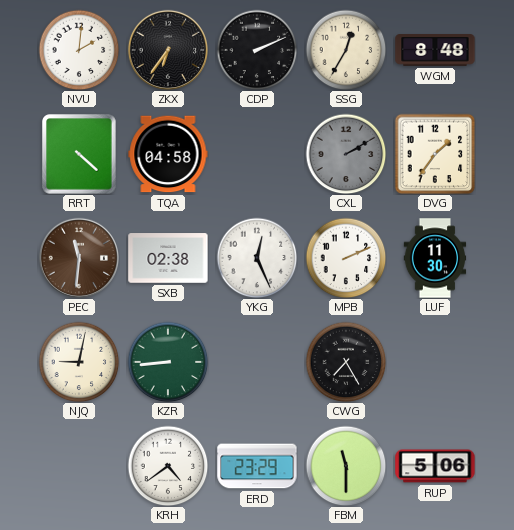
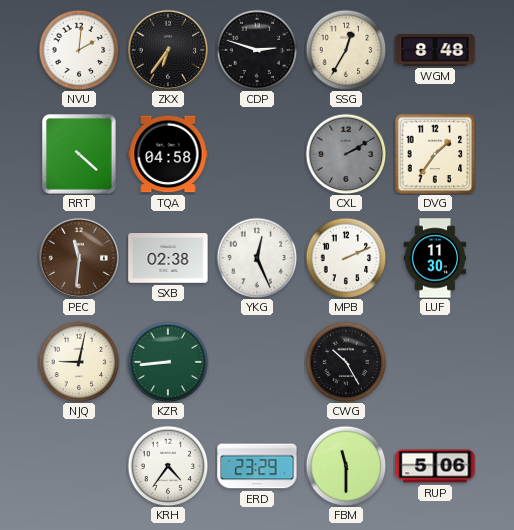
CDP: 2:11 -> 2:48
CWG: 7:25 -> 10:25
KRH: 4:39 -> 4:36
